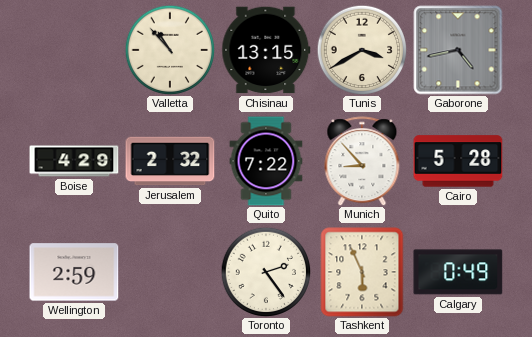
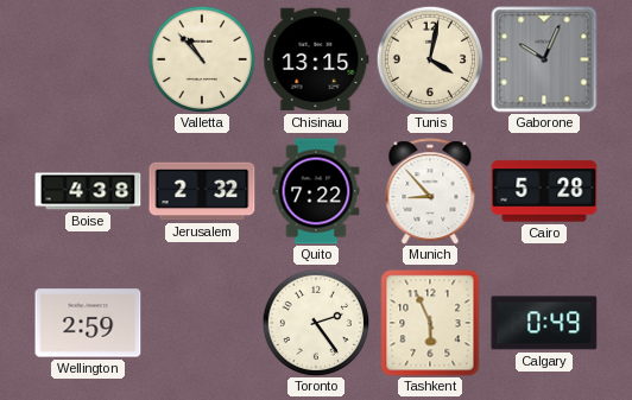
Tunis: 3:40 -> 4:02
Gaborone: 4:43 -> 10:04
Boise: 4:29 -> 4:38
